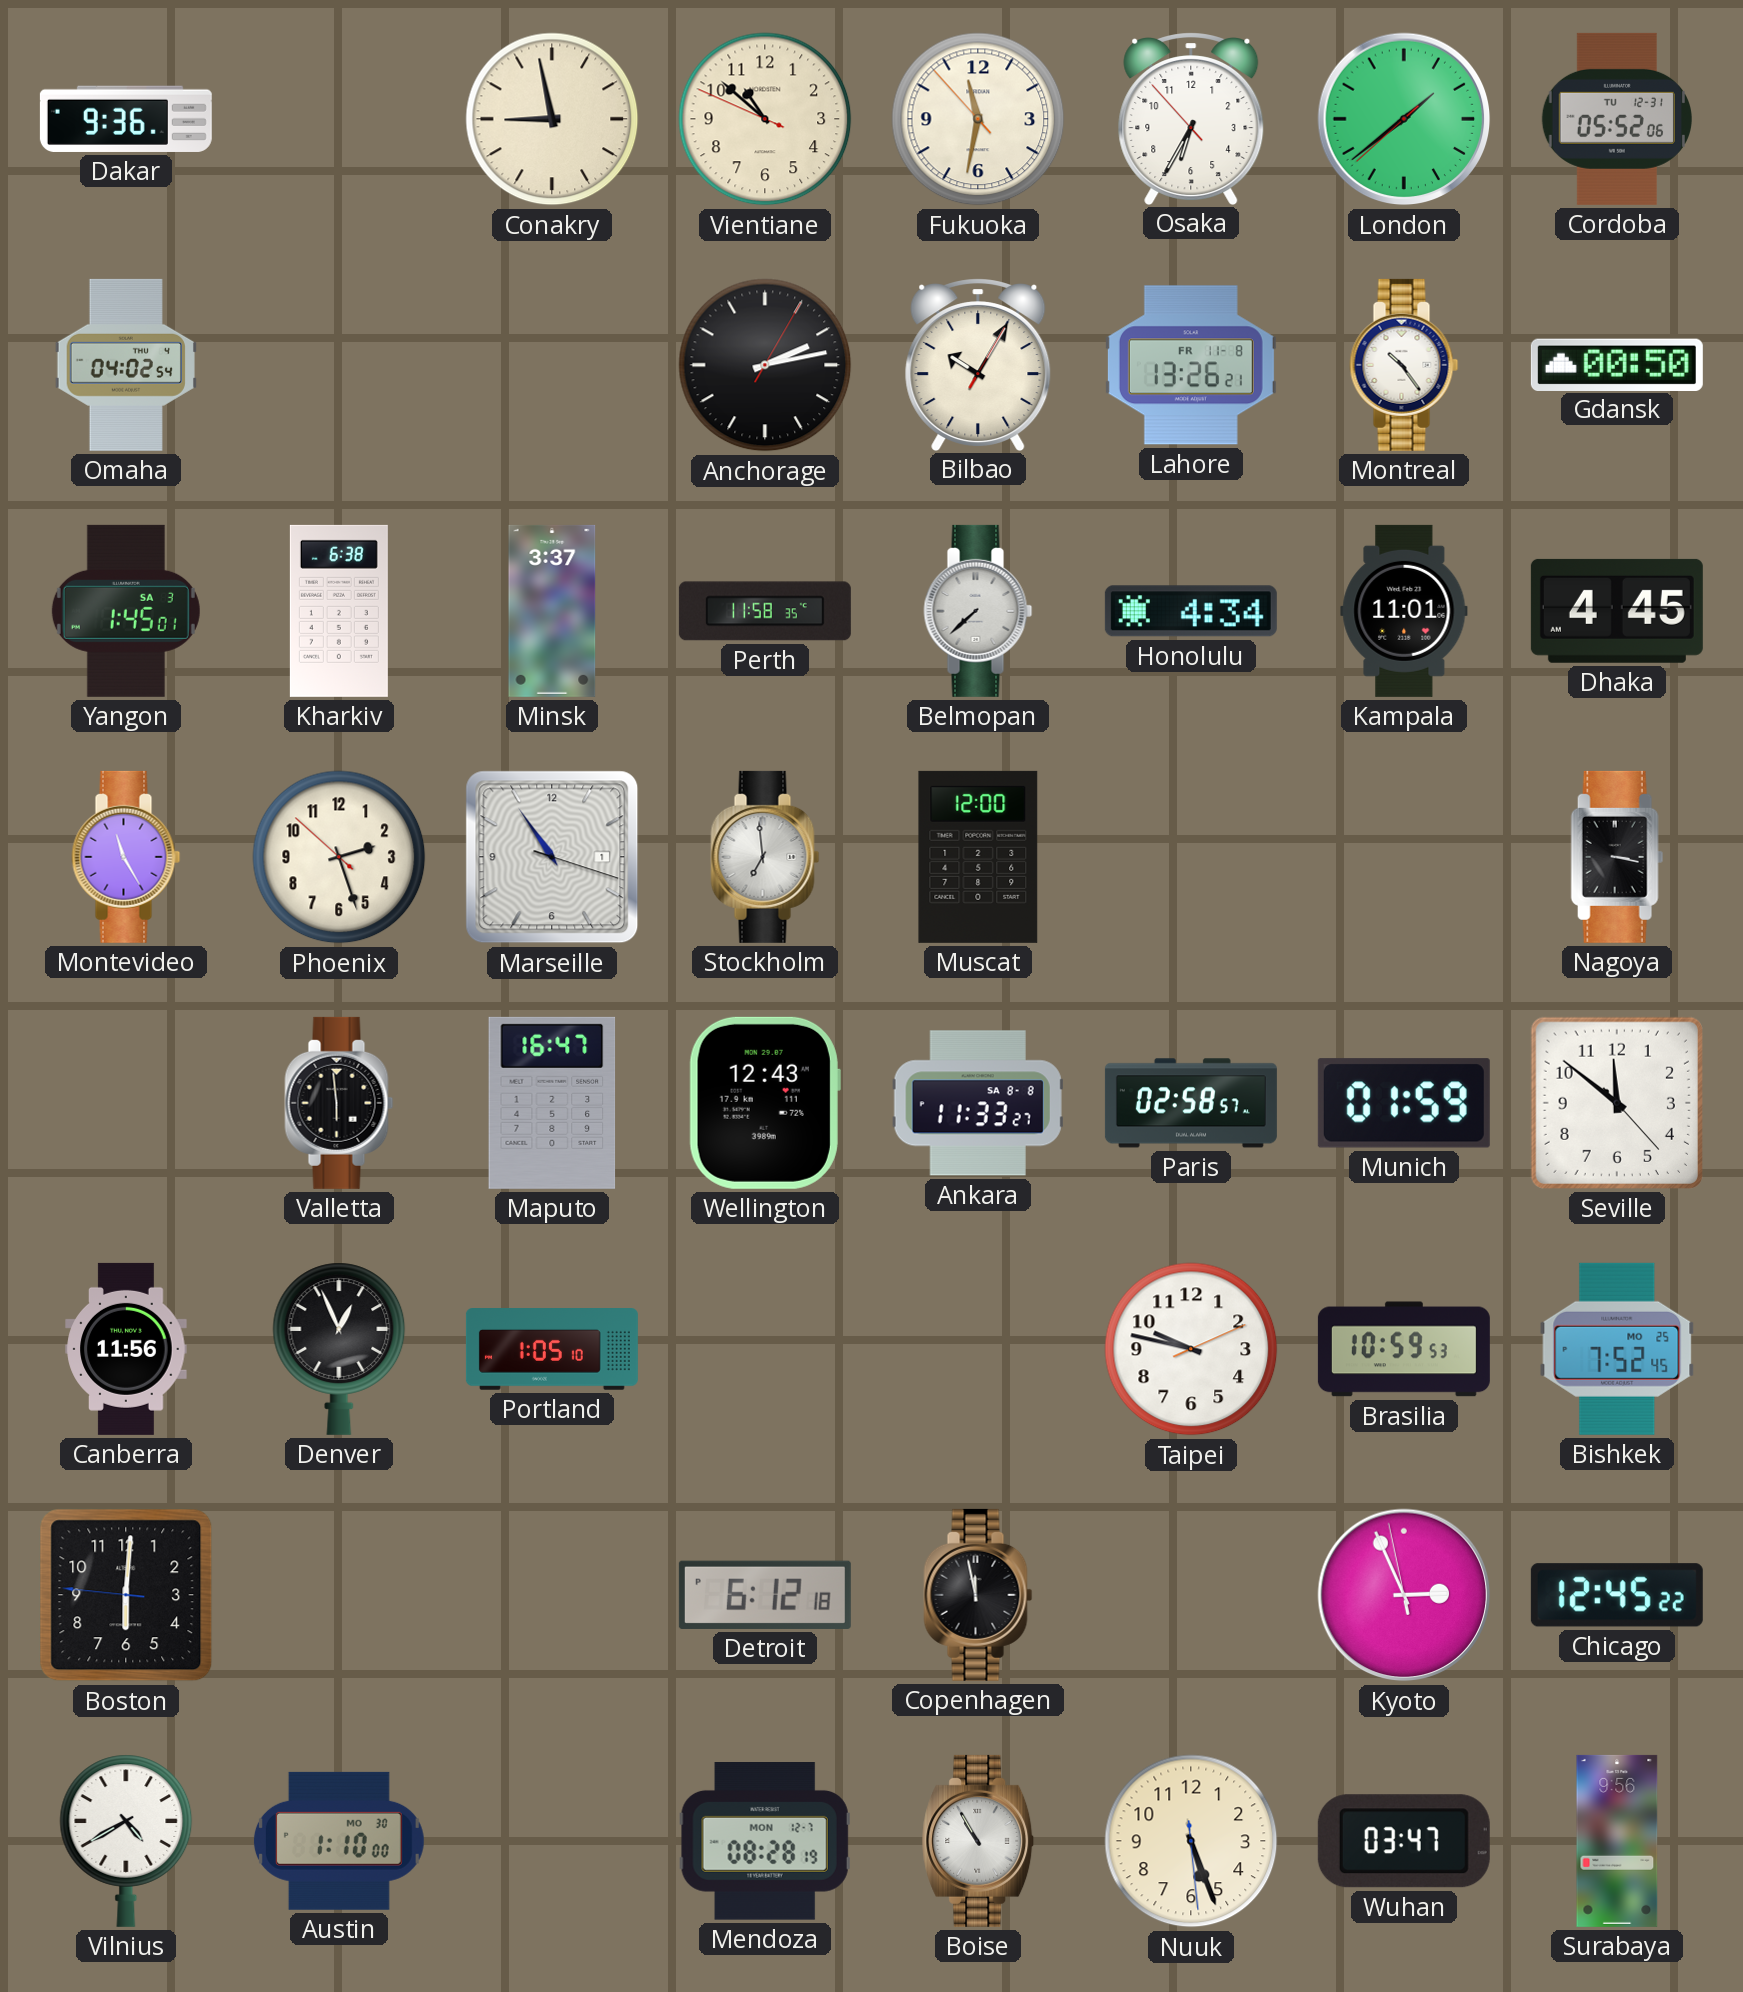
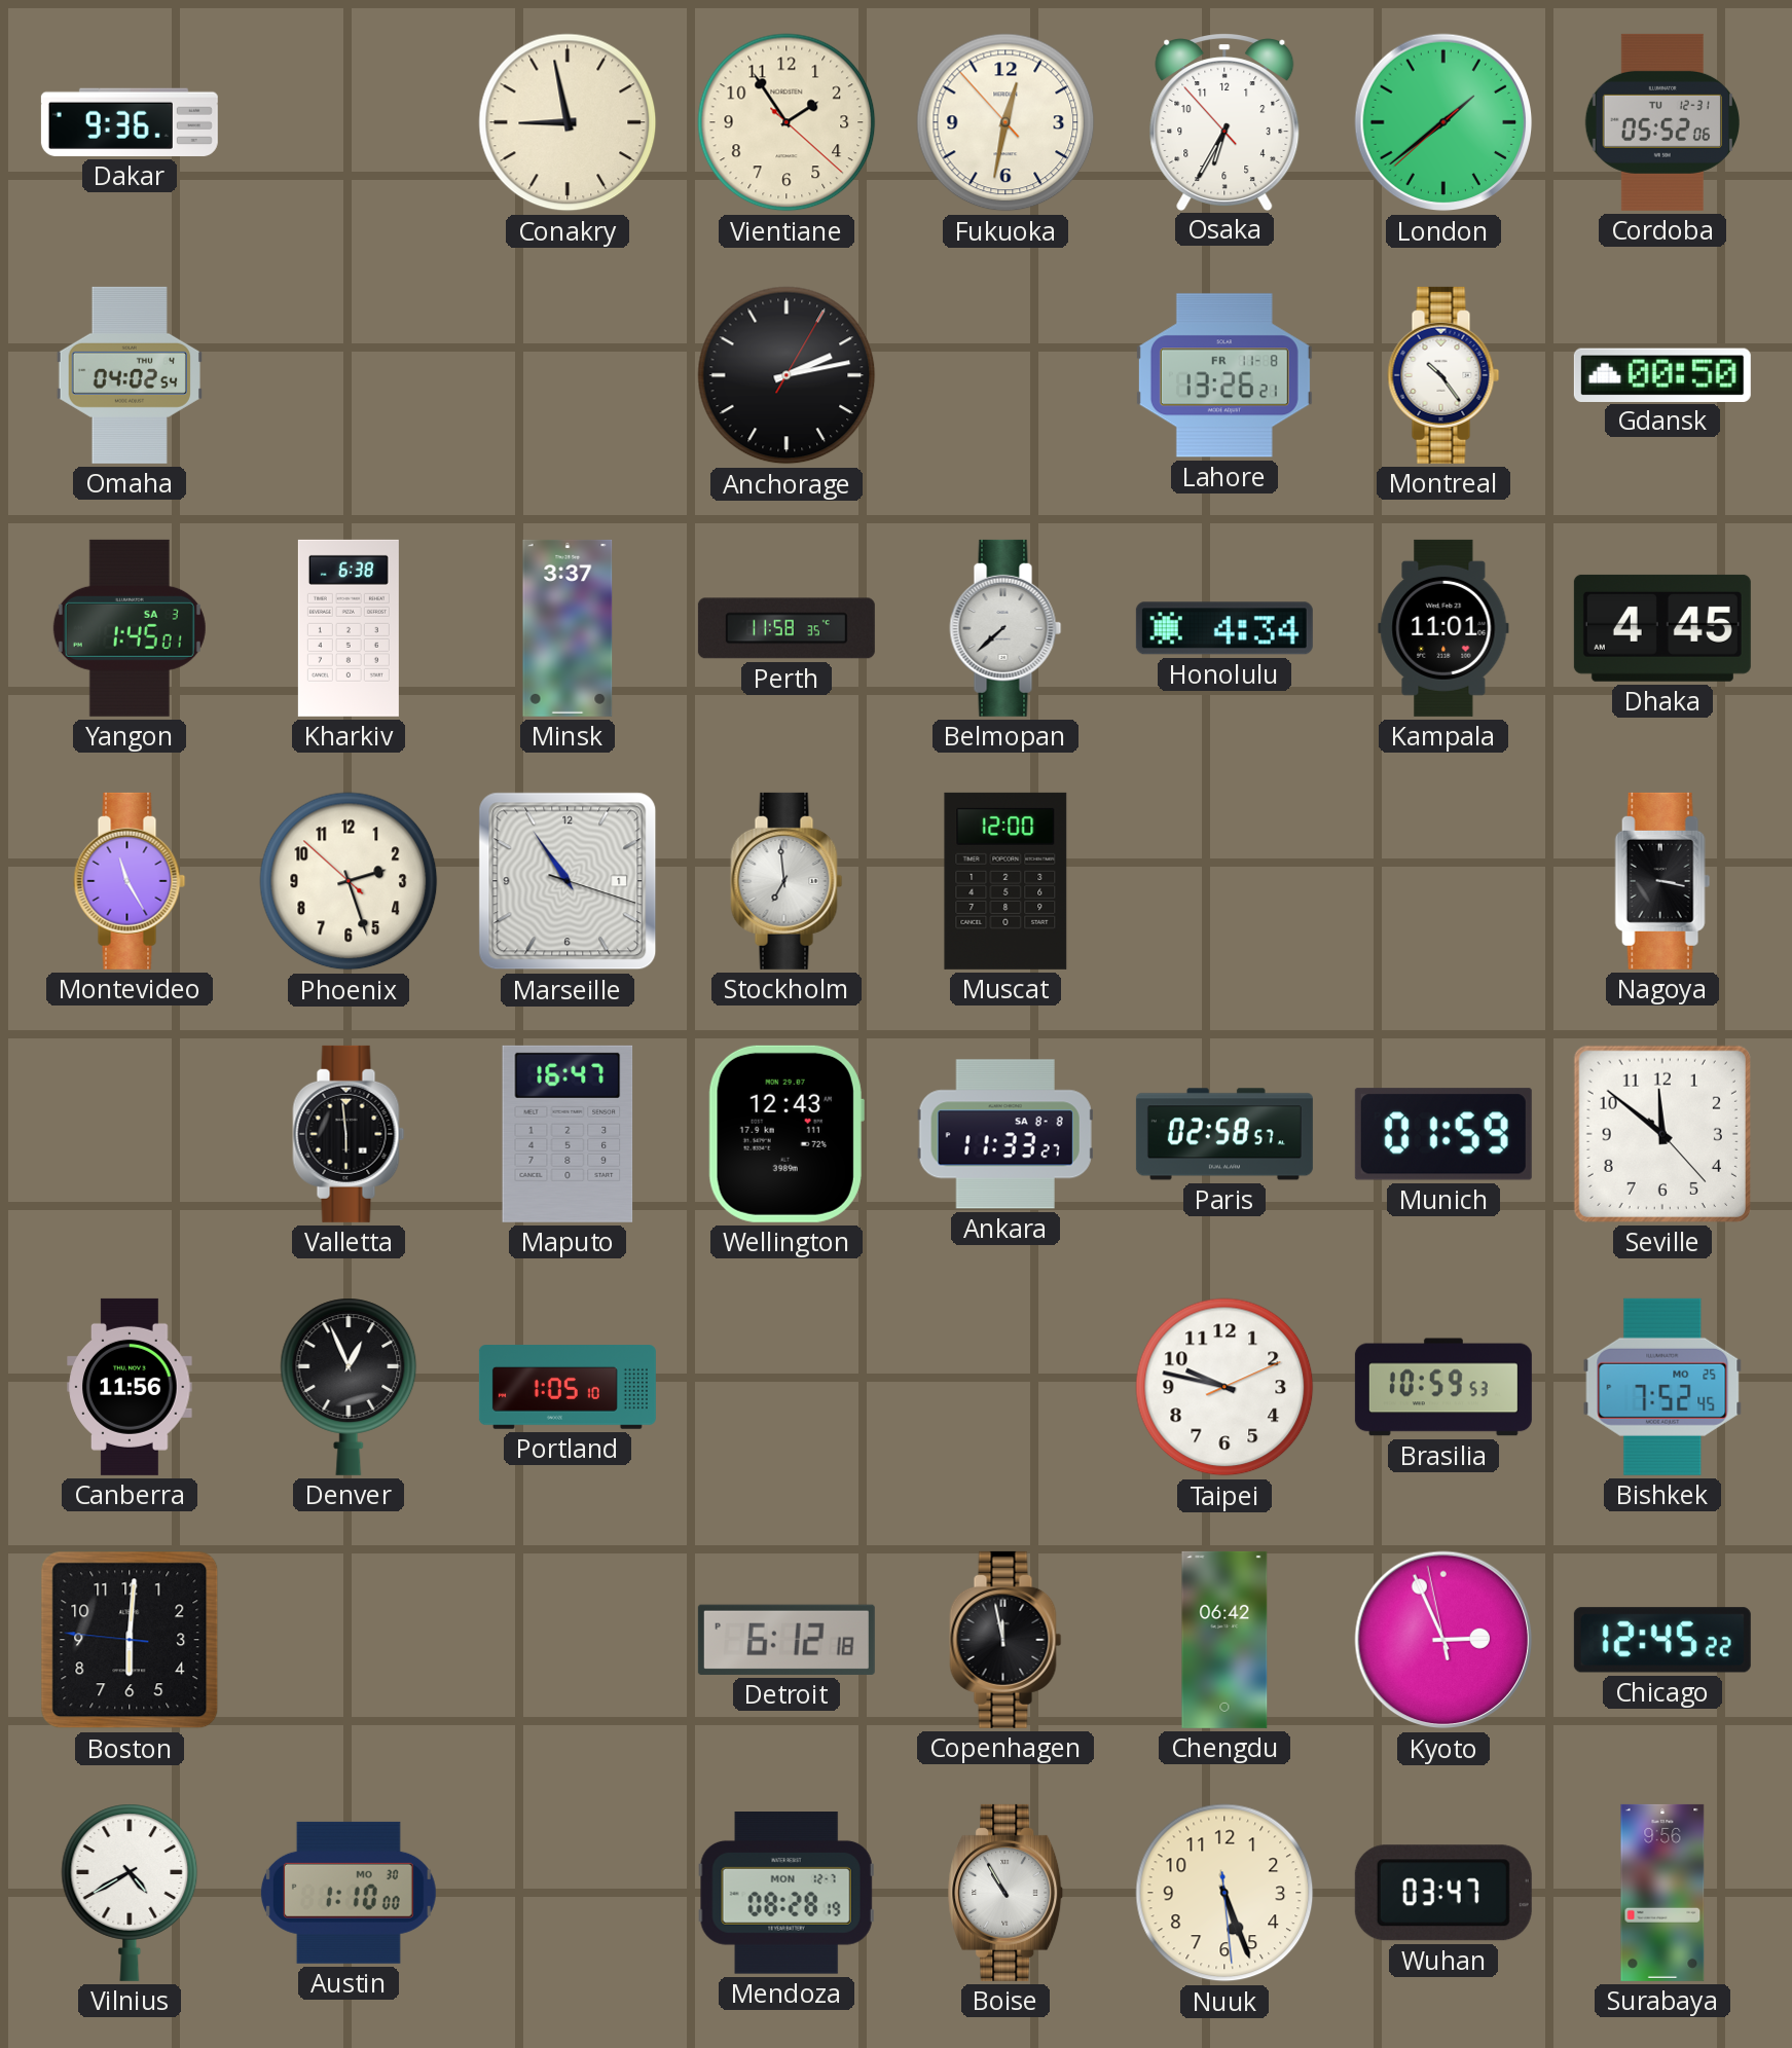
Vientiane: 10:51 -> 1:54
Fukuoka: 11:31 -> 12:31
Bilbao: 10:05 -> none
Chengdu: none -> 06:42
